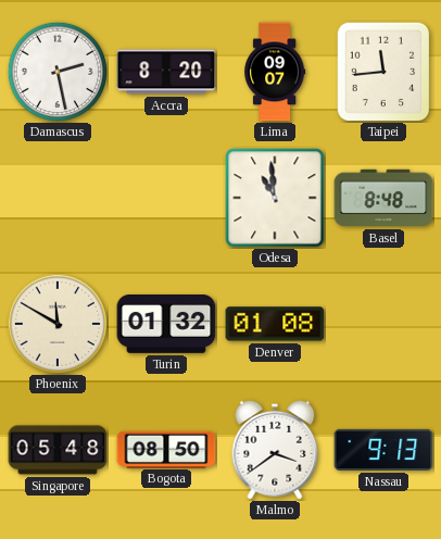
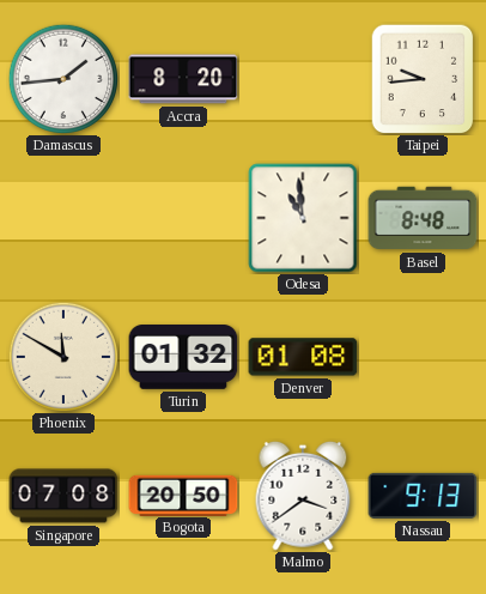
Damascus: 2:28 -> 1:44
Lima: 09:07 -> none
Taipei: 11:44 -> 9:44
Singapore: 05:48 -> 07:08
Bogota: 08:50 -> 20:50
